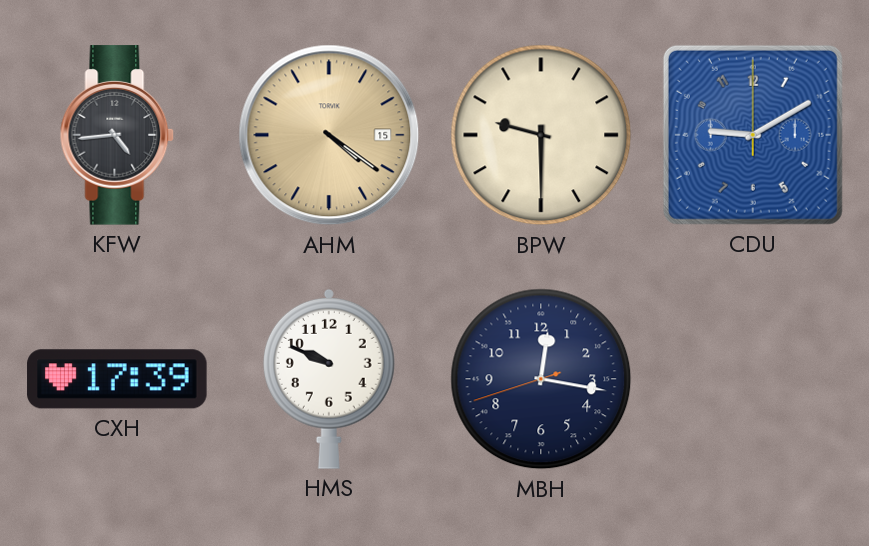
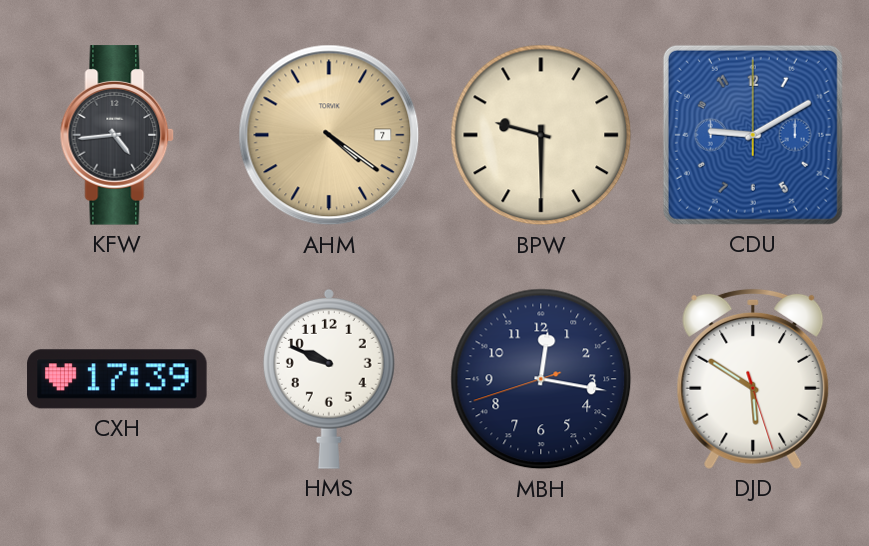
AHM date: 15 -> 7
DJD: none -> 5:50
